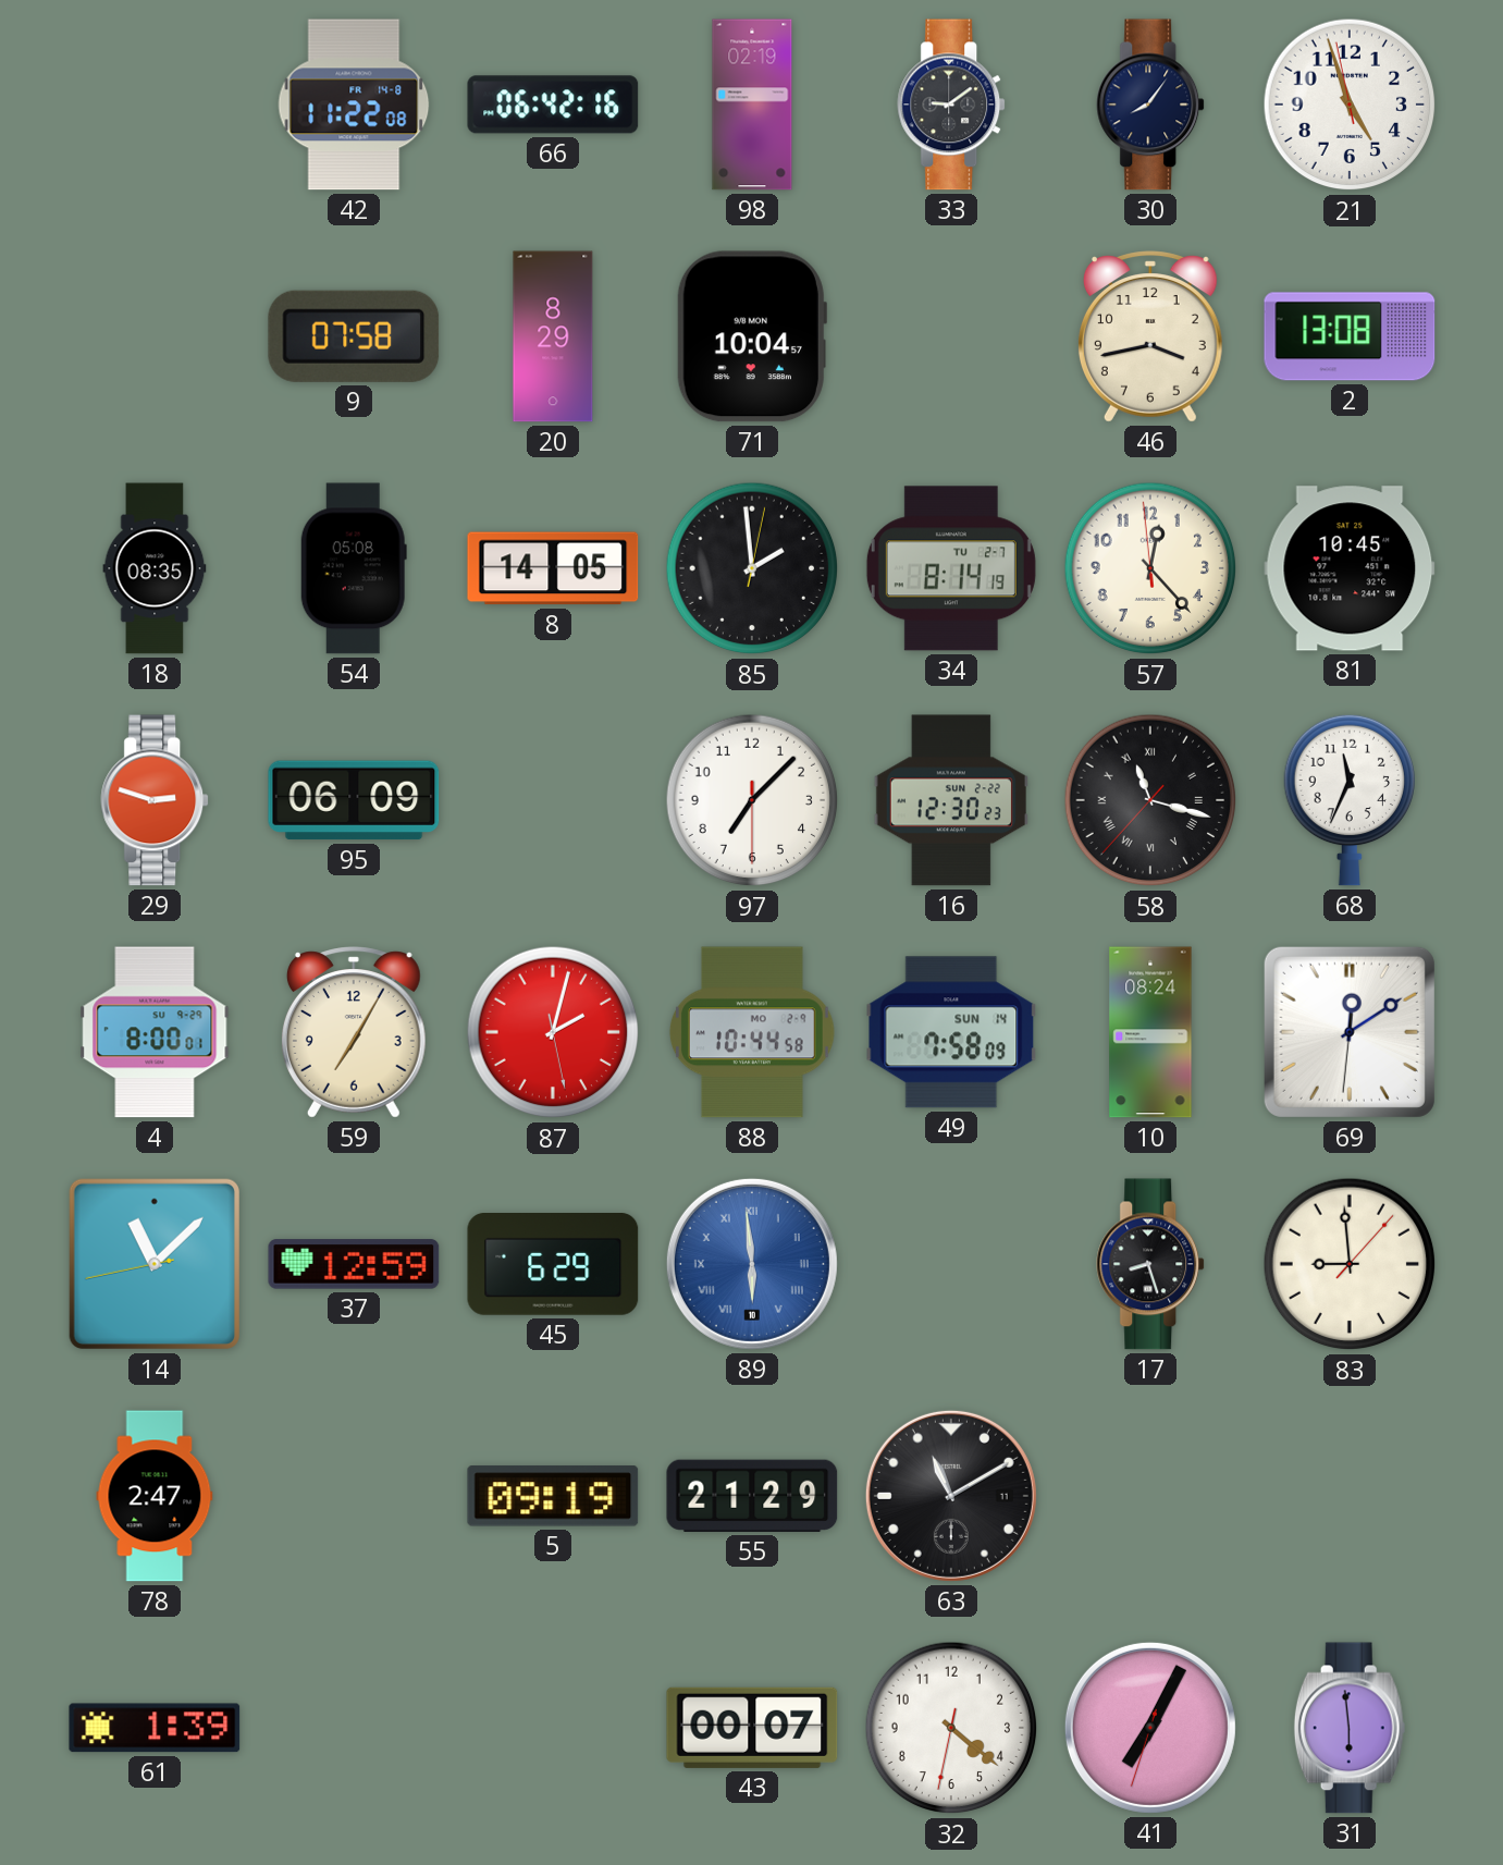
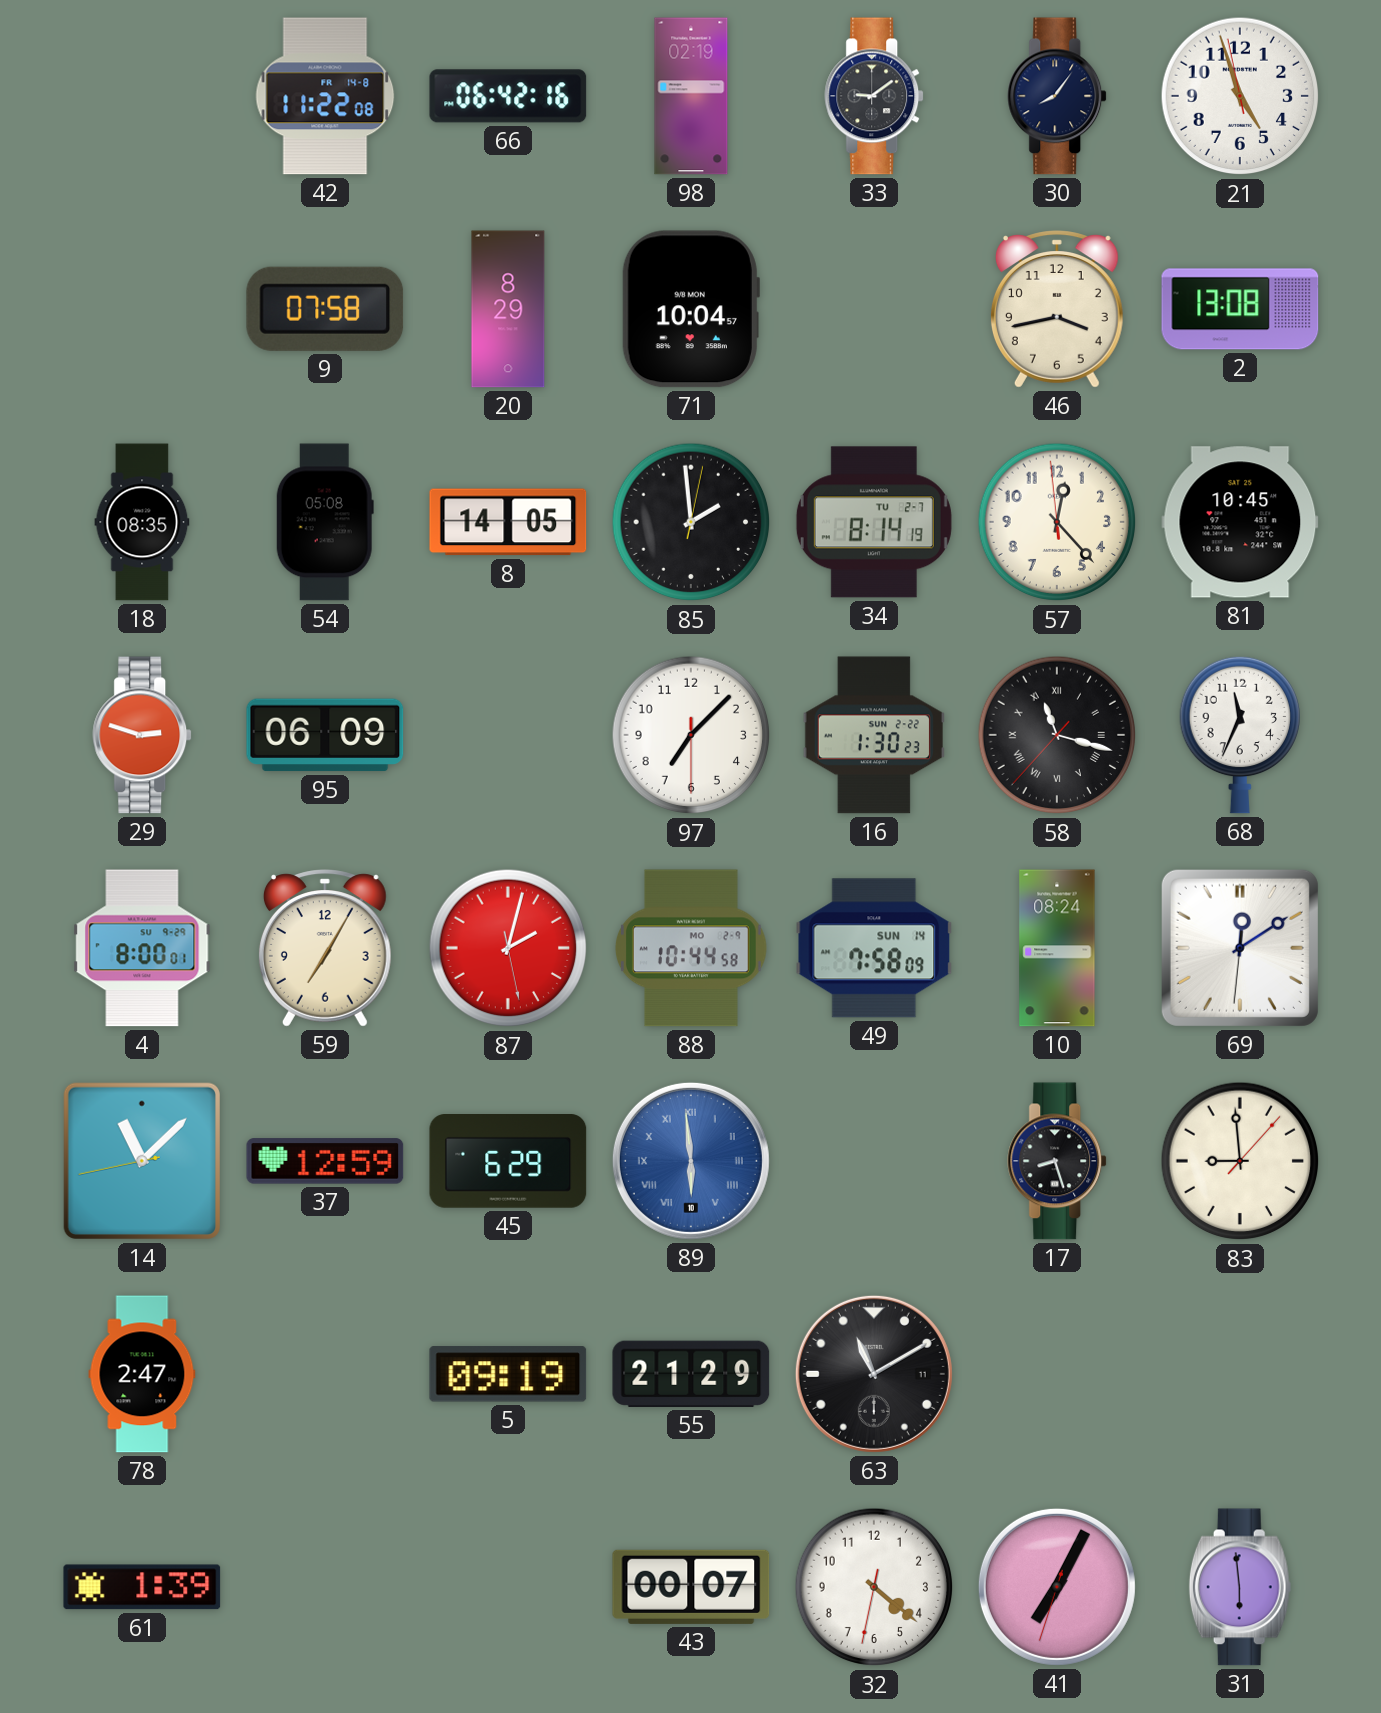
16: 12:30 -> 1:30
